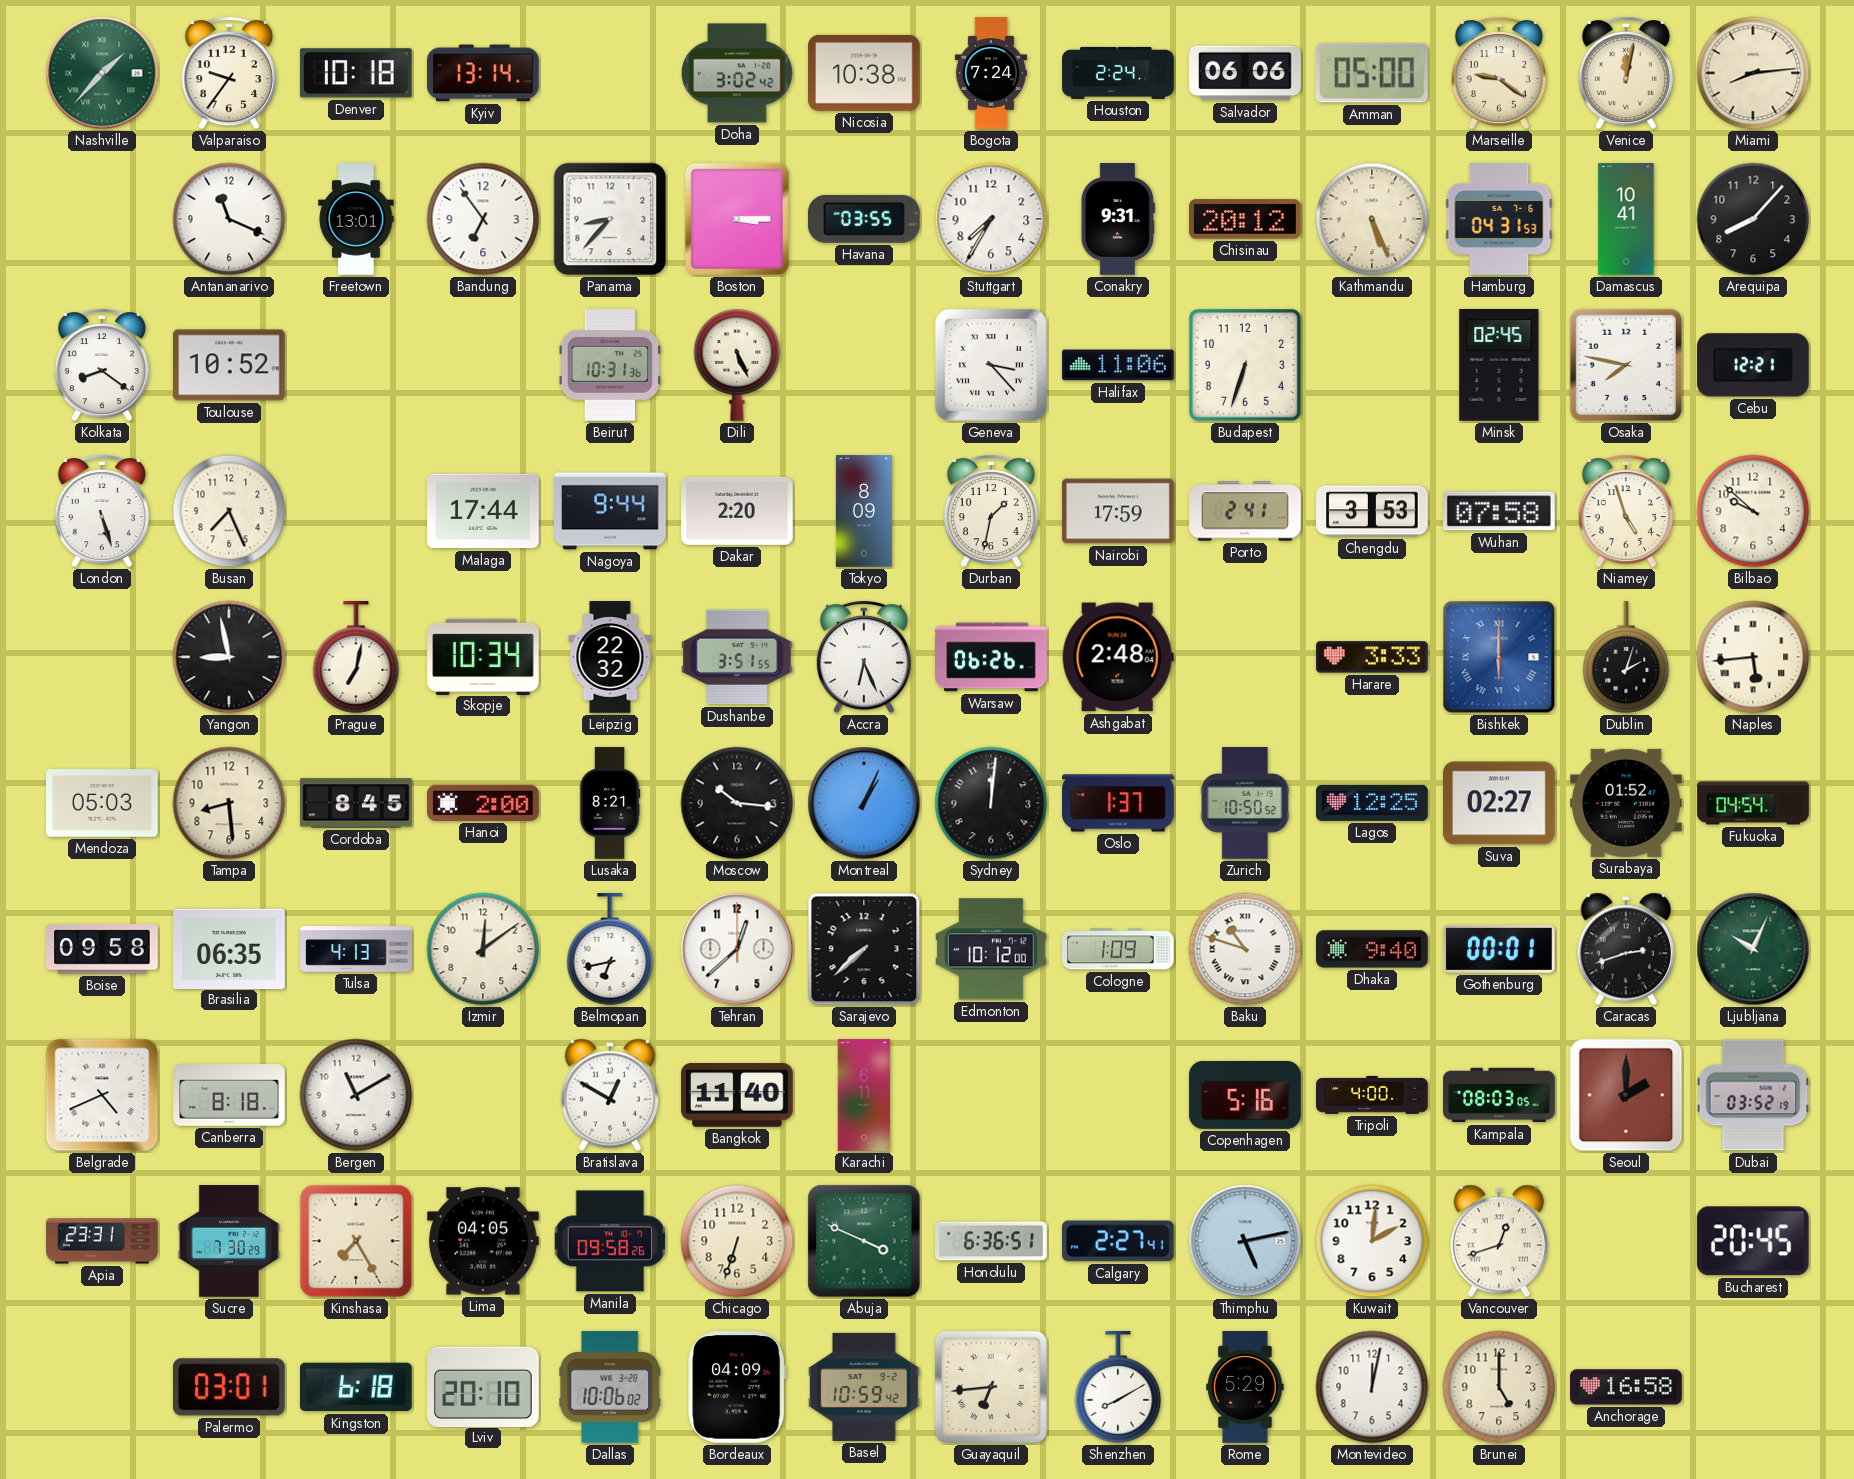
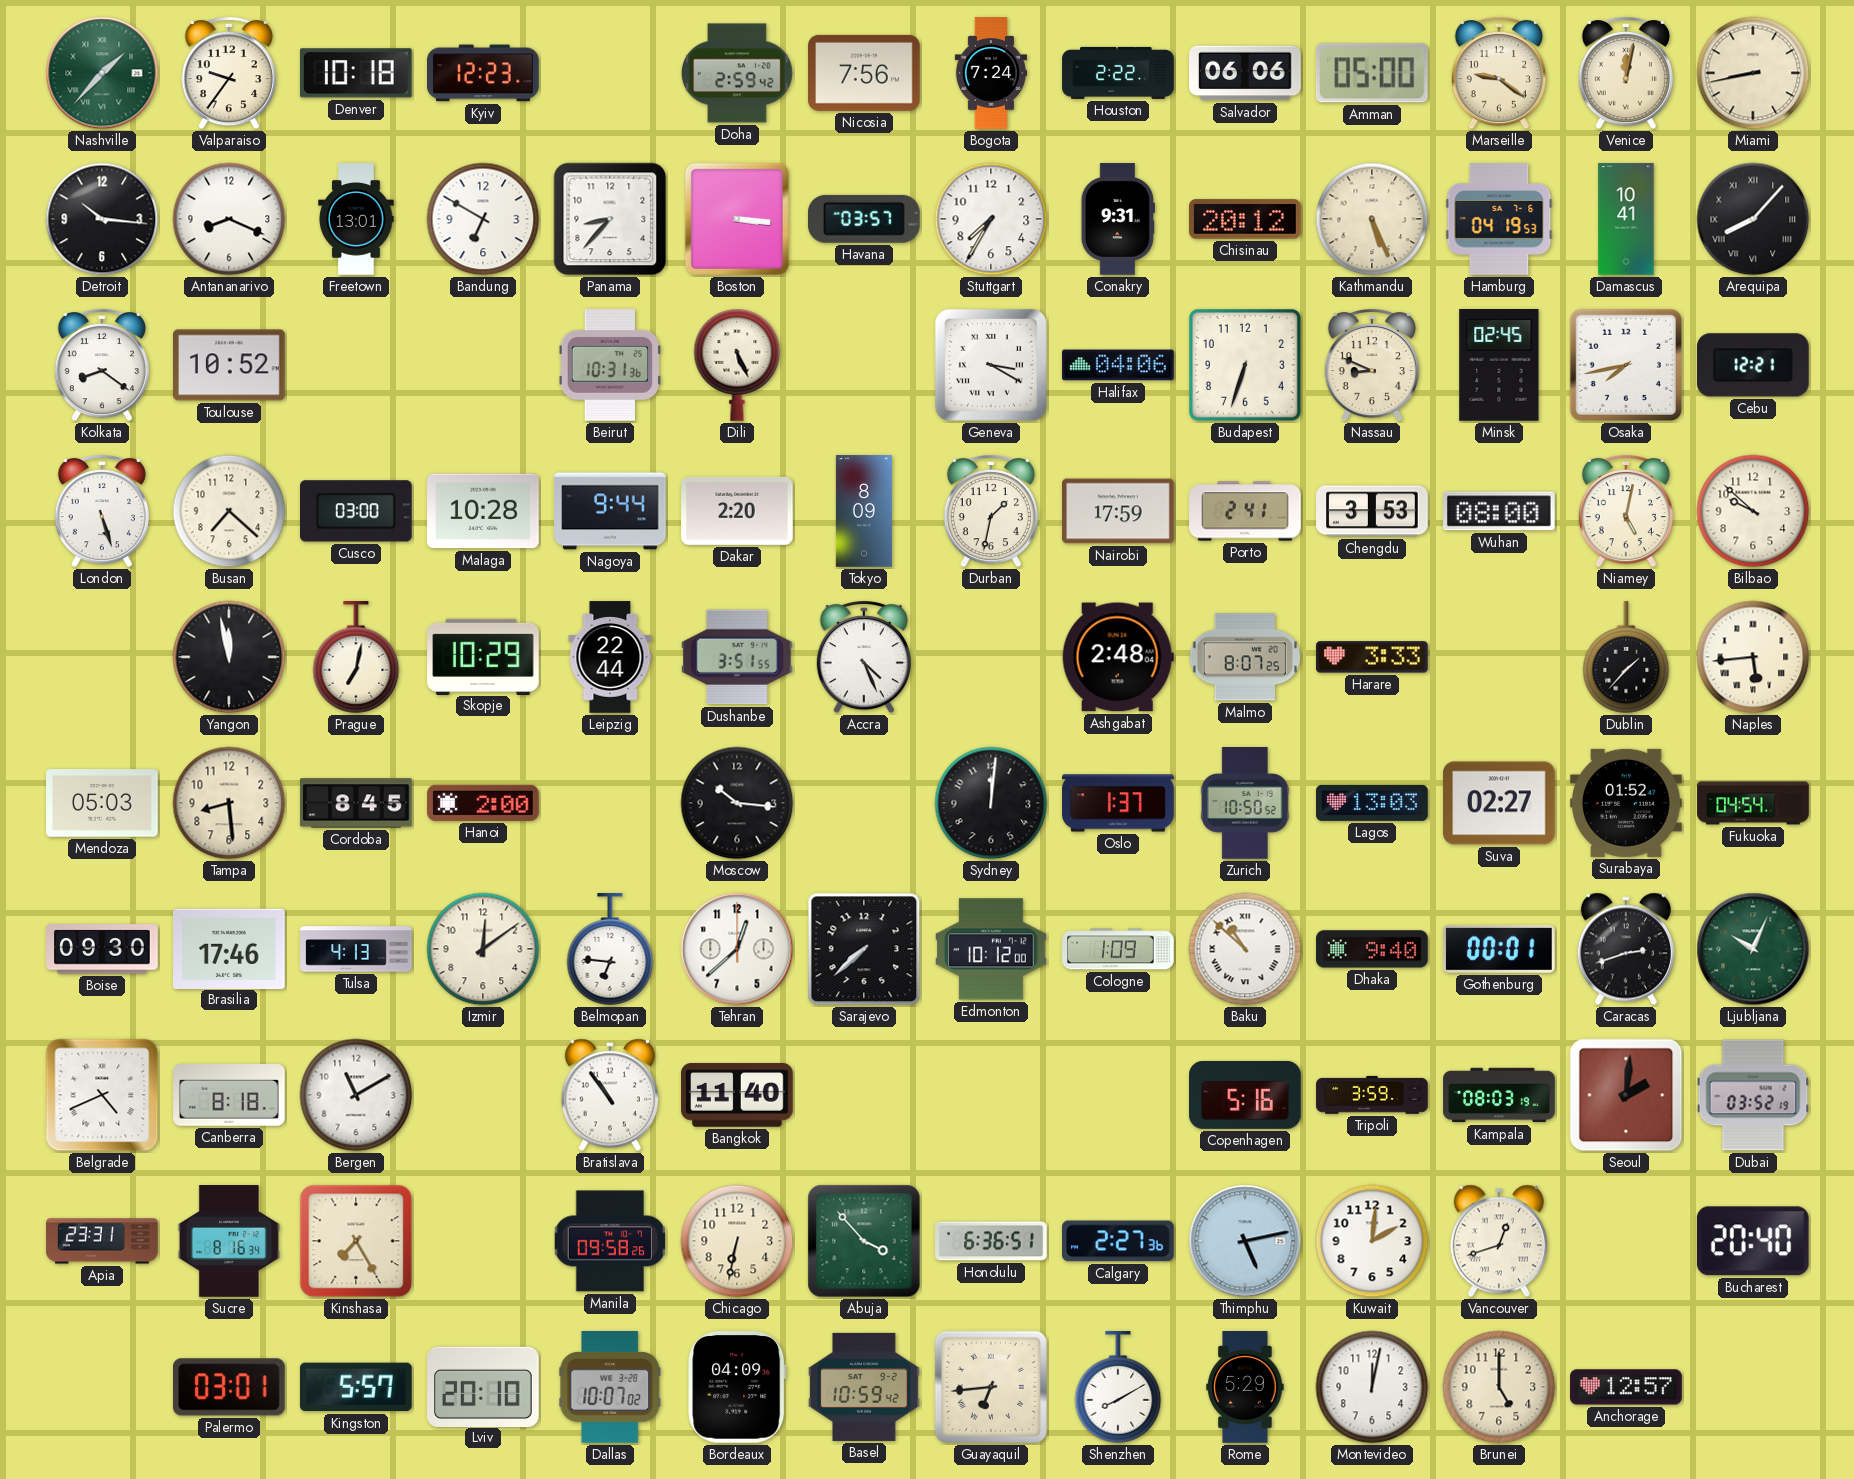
Kyiv: 13:14 -> 12:23
Doha: 3:02 -> 2:59
Nicosia: 10:38 -> 7:56
Houston: 2:24 -> 2:22
Miami: 8:14 -> 8:43
Detroit: none -> 10:16
Antananarivo: 11:19 -> 8:19
Bandung: 6:54 -> 6:50
Boston: 3:15 -> 3:16
Havana: 03:55 -> 03:57
Hamburg: 04:31 -> 04:19
Arequipa numerals: Arabic -> Roman
Geneva: 3:23 -> 3:20
Halifax: 11:06 -> 04:06
Nassau: none -> 8:49
Osaka: 7:47 -> 7:43
Busan: 7:26 -> 7:22
Cusco: none -> 03:00
Malaga: 17:44 -> 10:28
Wuhan: 07:58 -> 08:00
Niamey: 4:57 -> 5:02
Yangon: 8:58 -> 11:58
Skopje: 10:34 -> 10:29
Leipzig: 22:32 -> 22:44
Accra: 6:26 -> 4:26
Warsaw: 06:26 -> none
Malmo: none -> 8:07
Bishkek: 6:00 -> none
Dublin: 2:03 -> 1:37
Lusaka: 8:21 -> none
Montreal: 1:04 -> none
Lagos: 12:25 -> 13:03
Boise: 09:58 -> 09:30
Brasilia: 06:35 -> 17:46
Belmopan: 6:43 -> 6:46
Baku: 10:48 -> 10:52
Bratislava: 12:50 -> 10:54
Karachi: 6:11 -> none
Tripoli: 4:00 -> 3:59
Kampala: 08:03:05 -> 08:03:19
Seoul: 2:00 -> 2:01
Sucre: 7:30 -> 8:16
Lima: 04:05 -> none
Chicago: 6:33 -> 6:32
Abuja: 3:49 -> 3:53
Calgary: 2:27:41 -> 2:27:36
Bucharest: 20:45 -> 20:40
Kingston: 6:18 -> 5:57
Dallas: 10:06 -> 10:07
Anchorage: 16:58 -> 12:57
